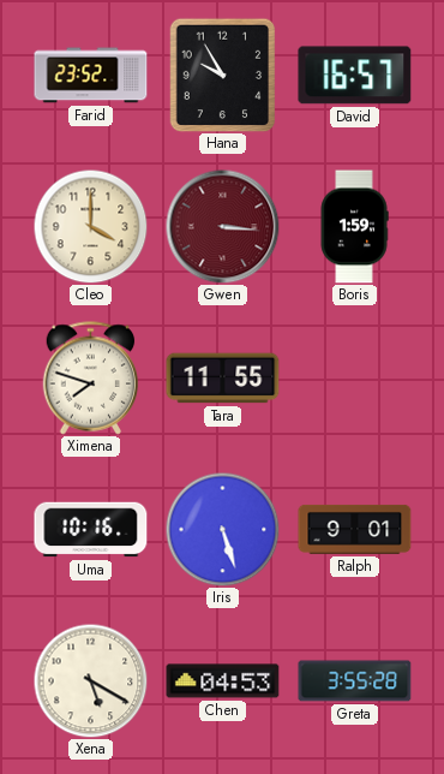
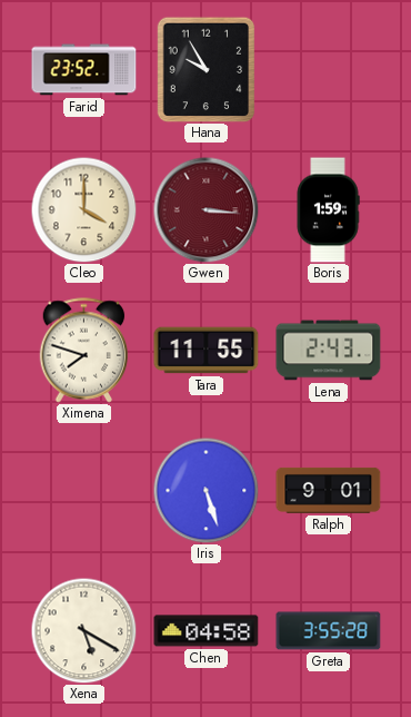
David: 16:57 -> none
Lena: none -> 2:43
Uma: 10:16 -> none
Chen: 04:53 -> 04:58
